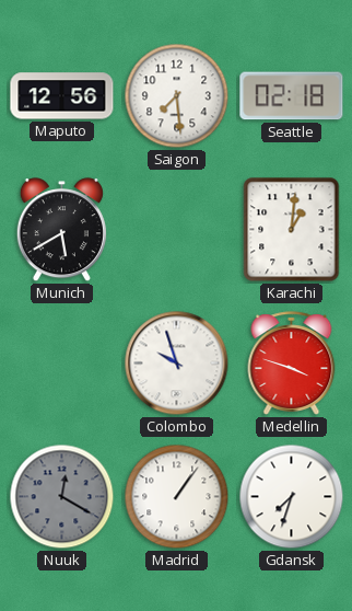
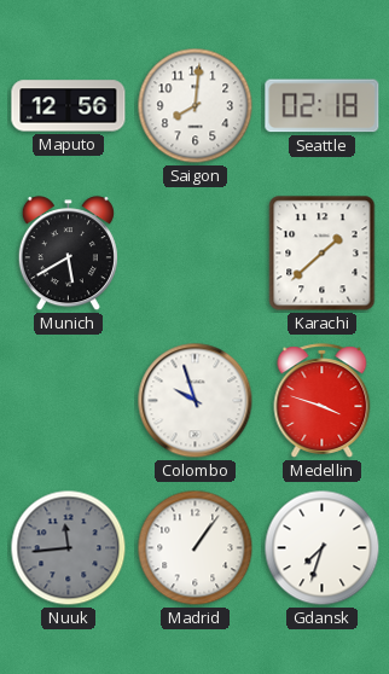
Saigon: 7:29 -> 8:01
Karachi: 1:01 -> 1:38
Nuuk: 12:20 -> 11:44
